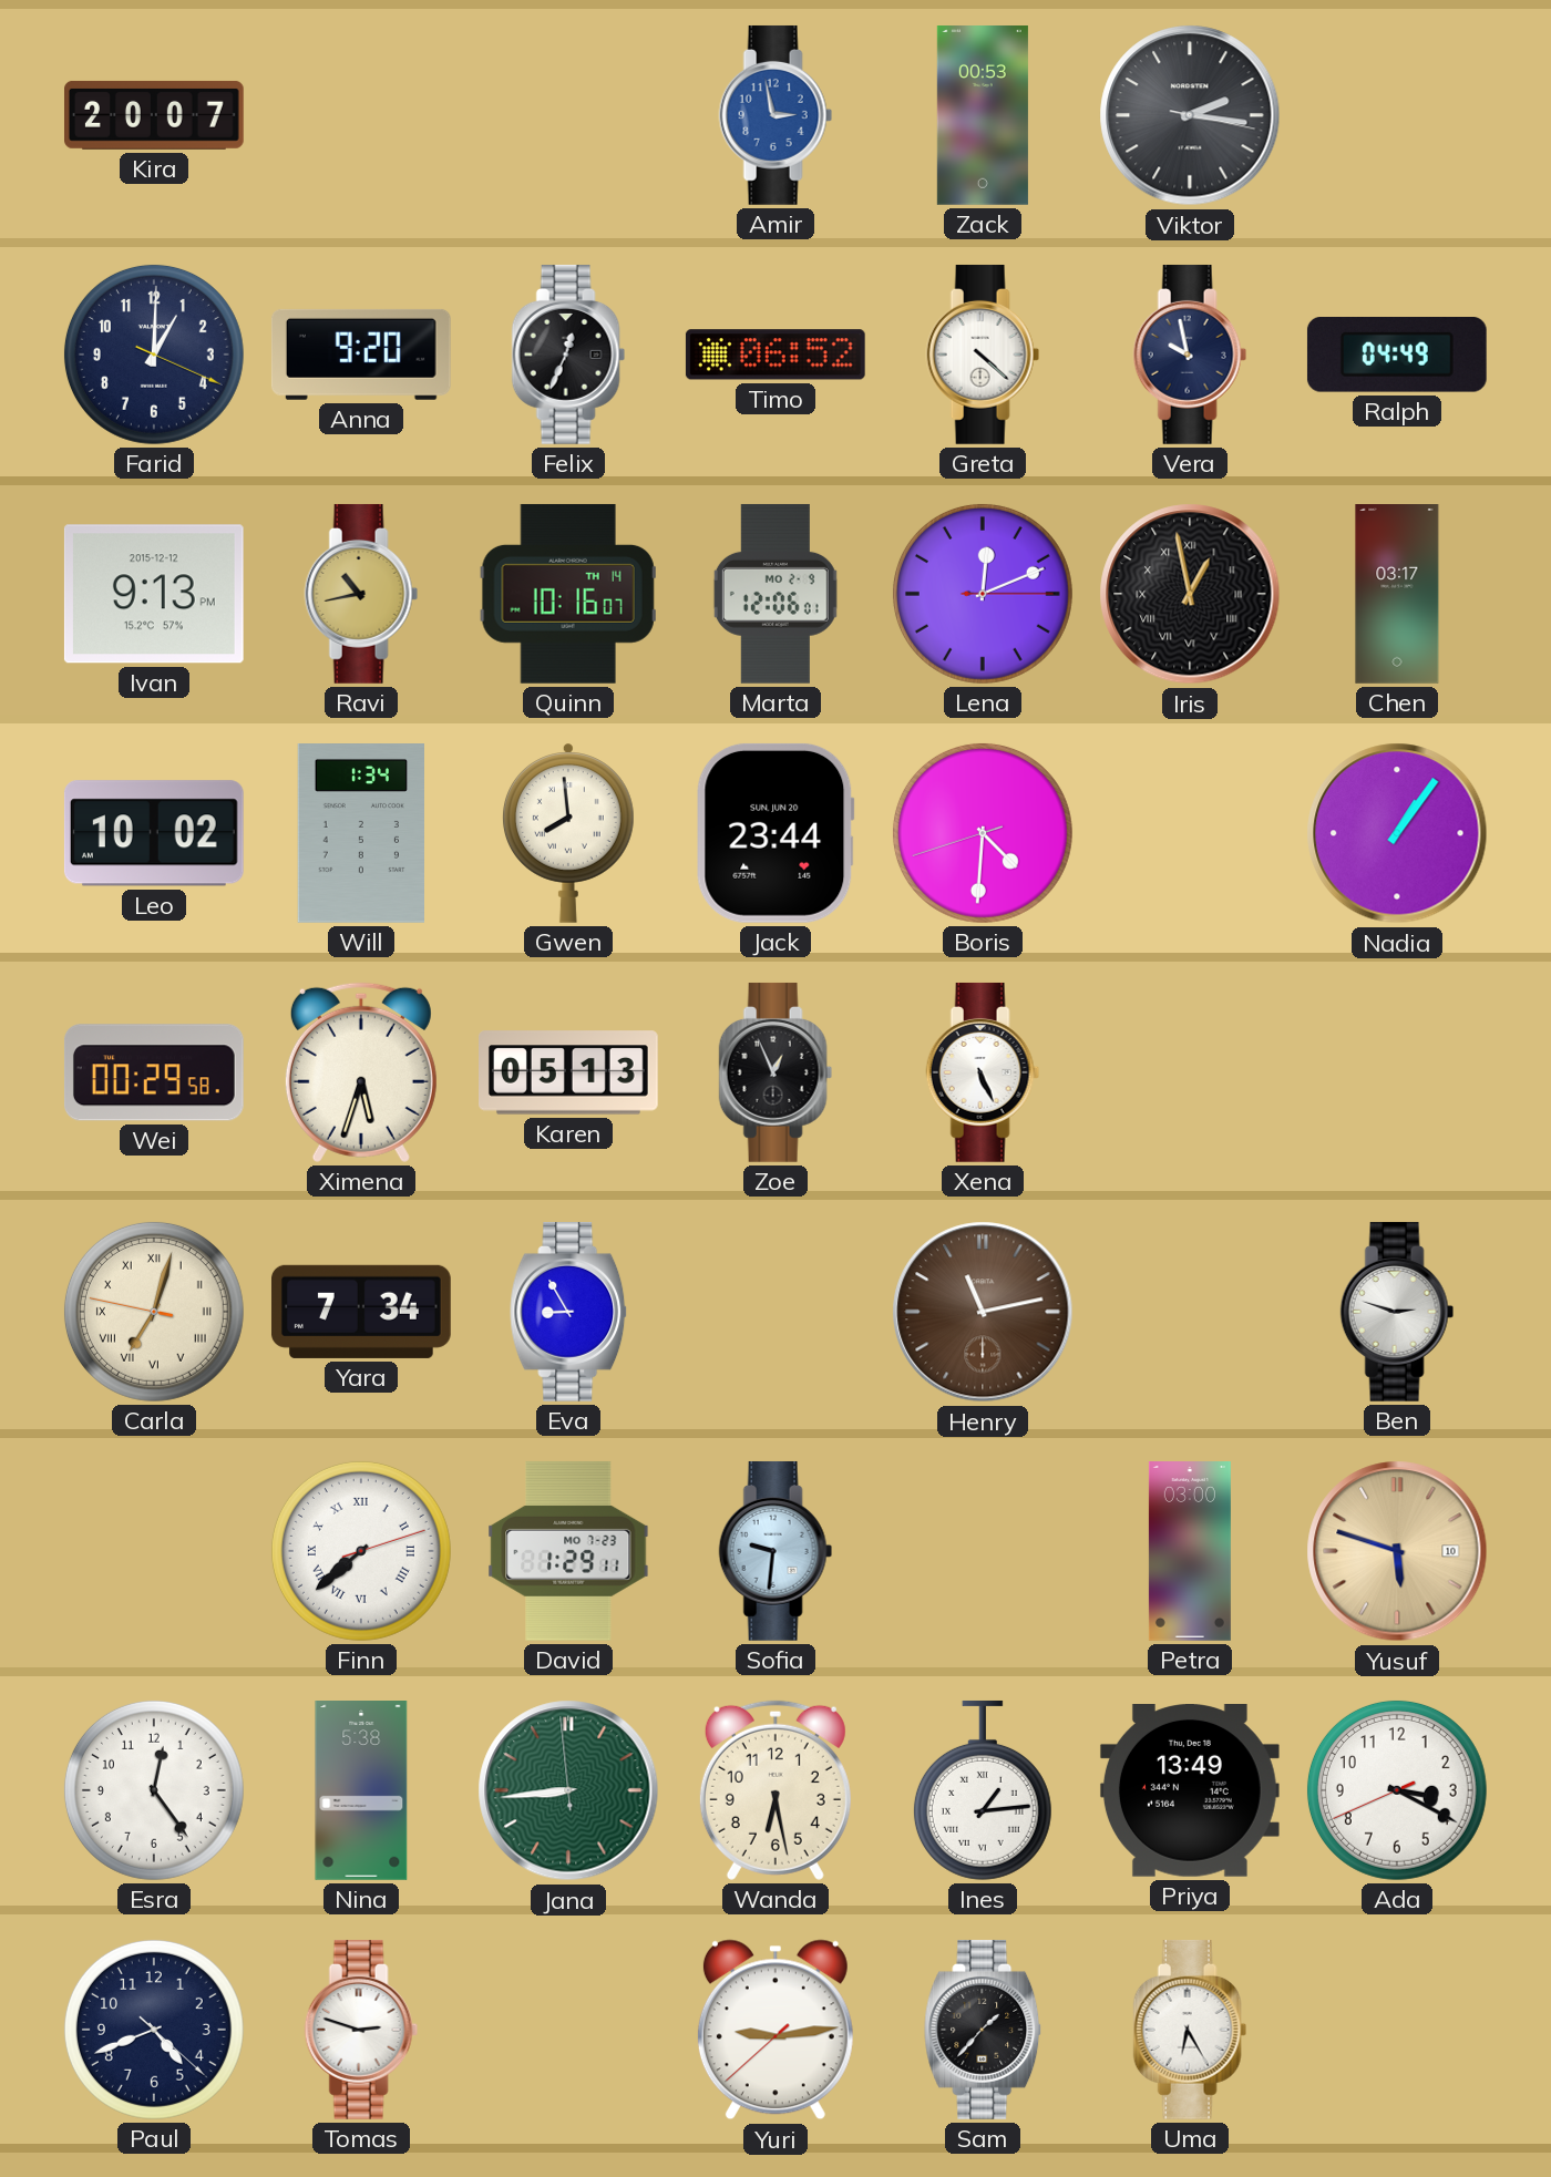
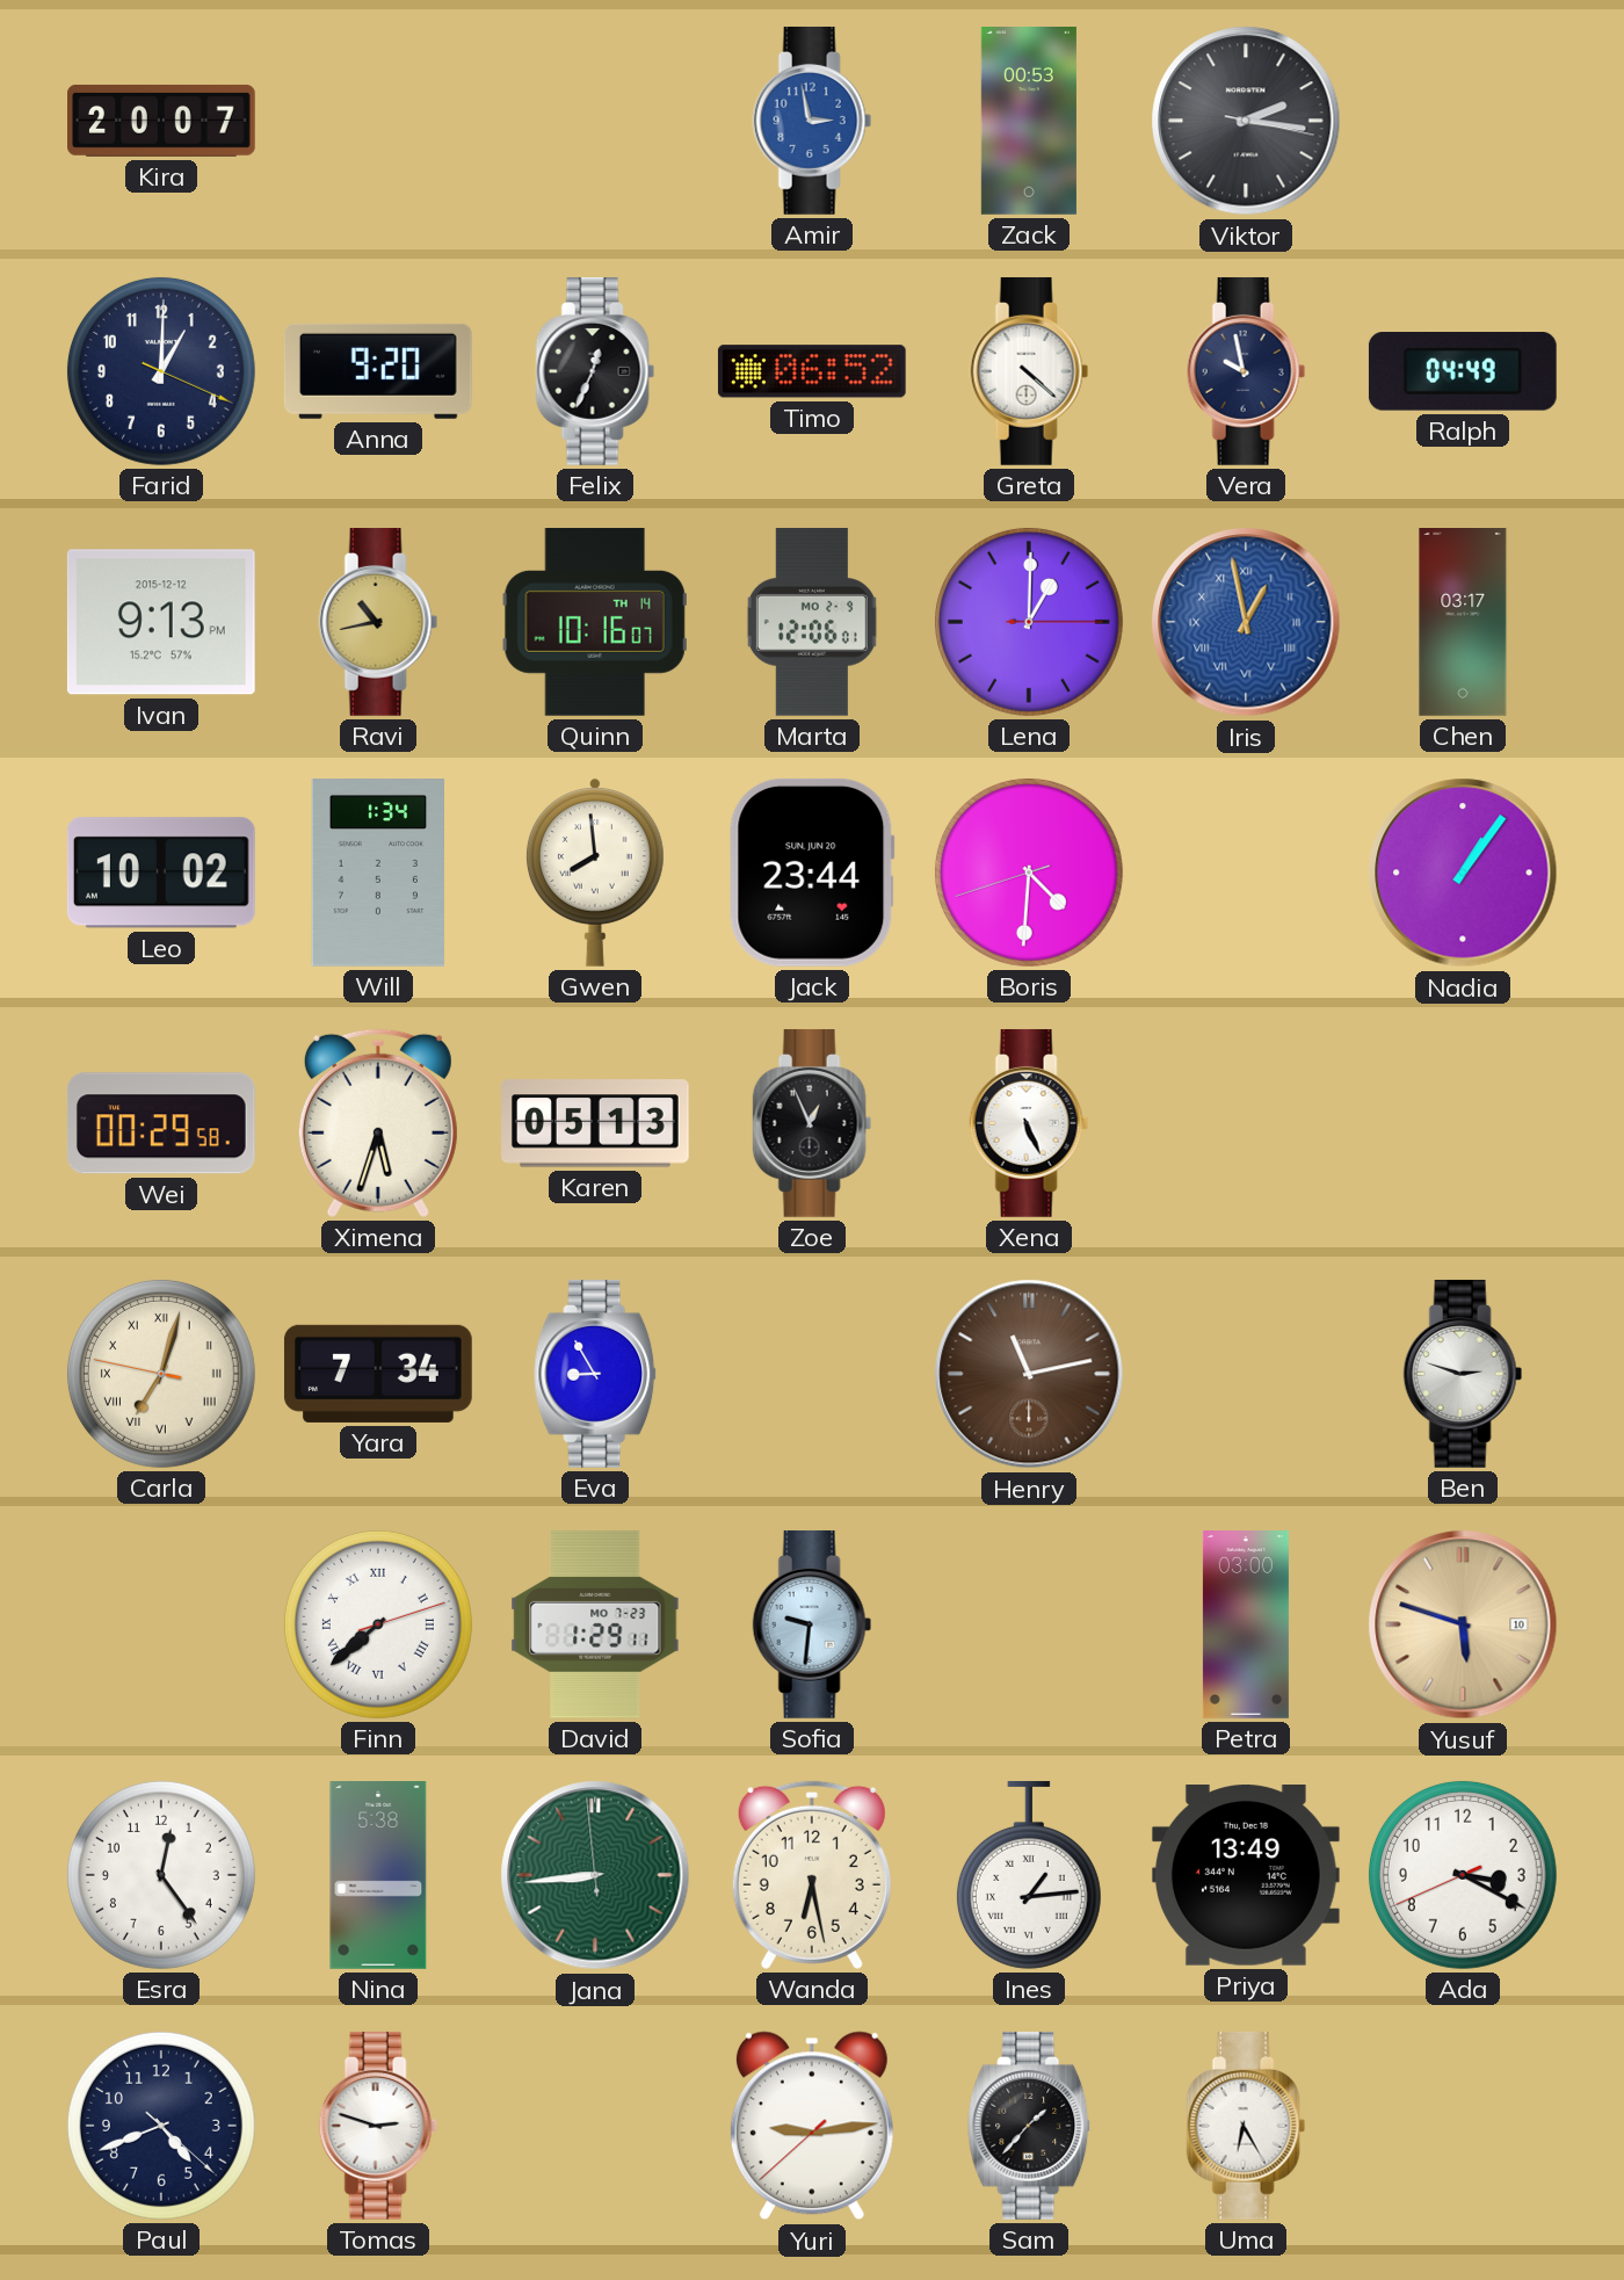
Lena: 12:11 -> 1:00
Iris dial: black -> blue
